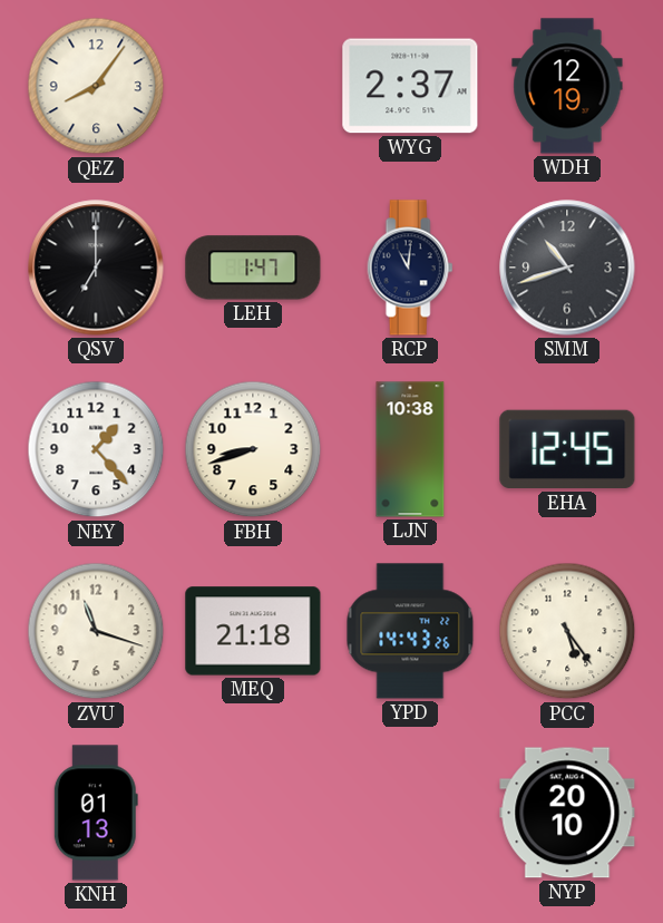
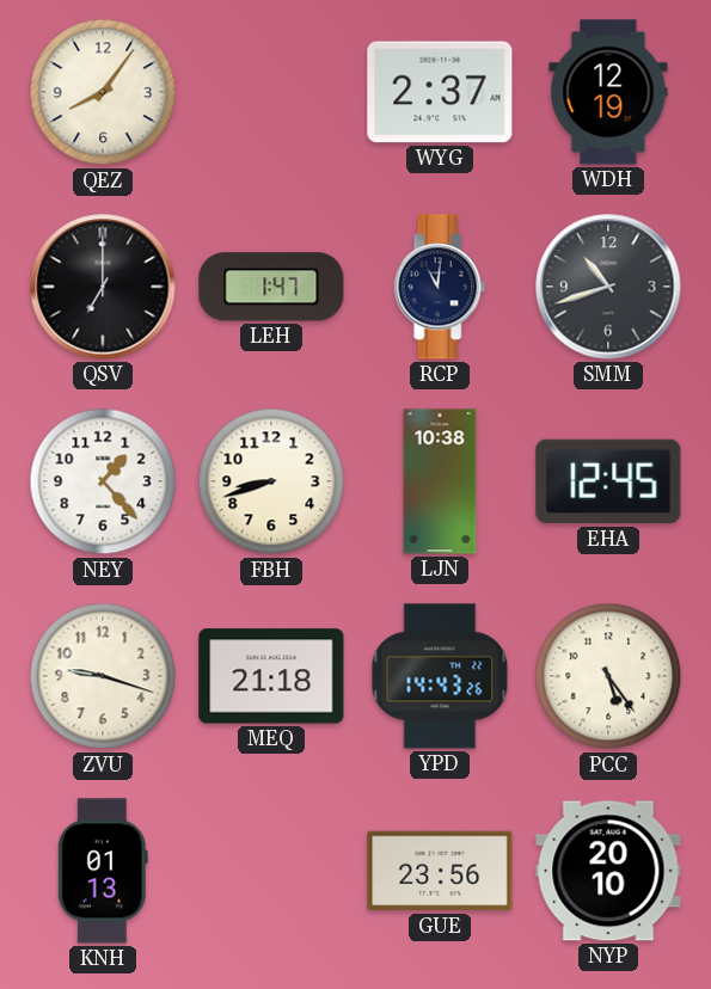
ZVU: 11:18 -> 9:18
GUE: none -> 23:56
